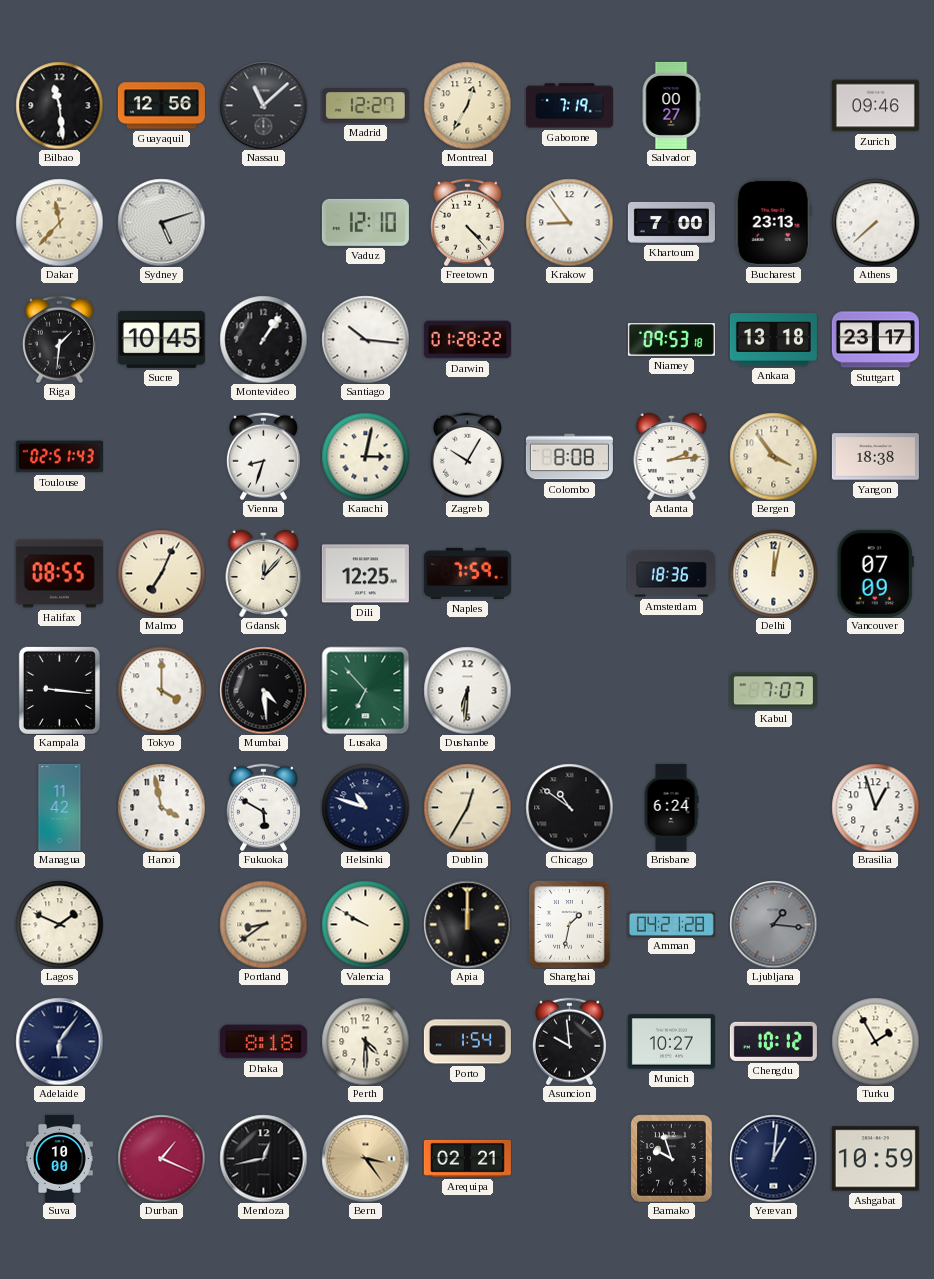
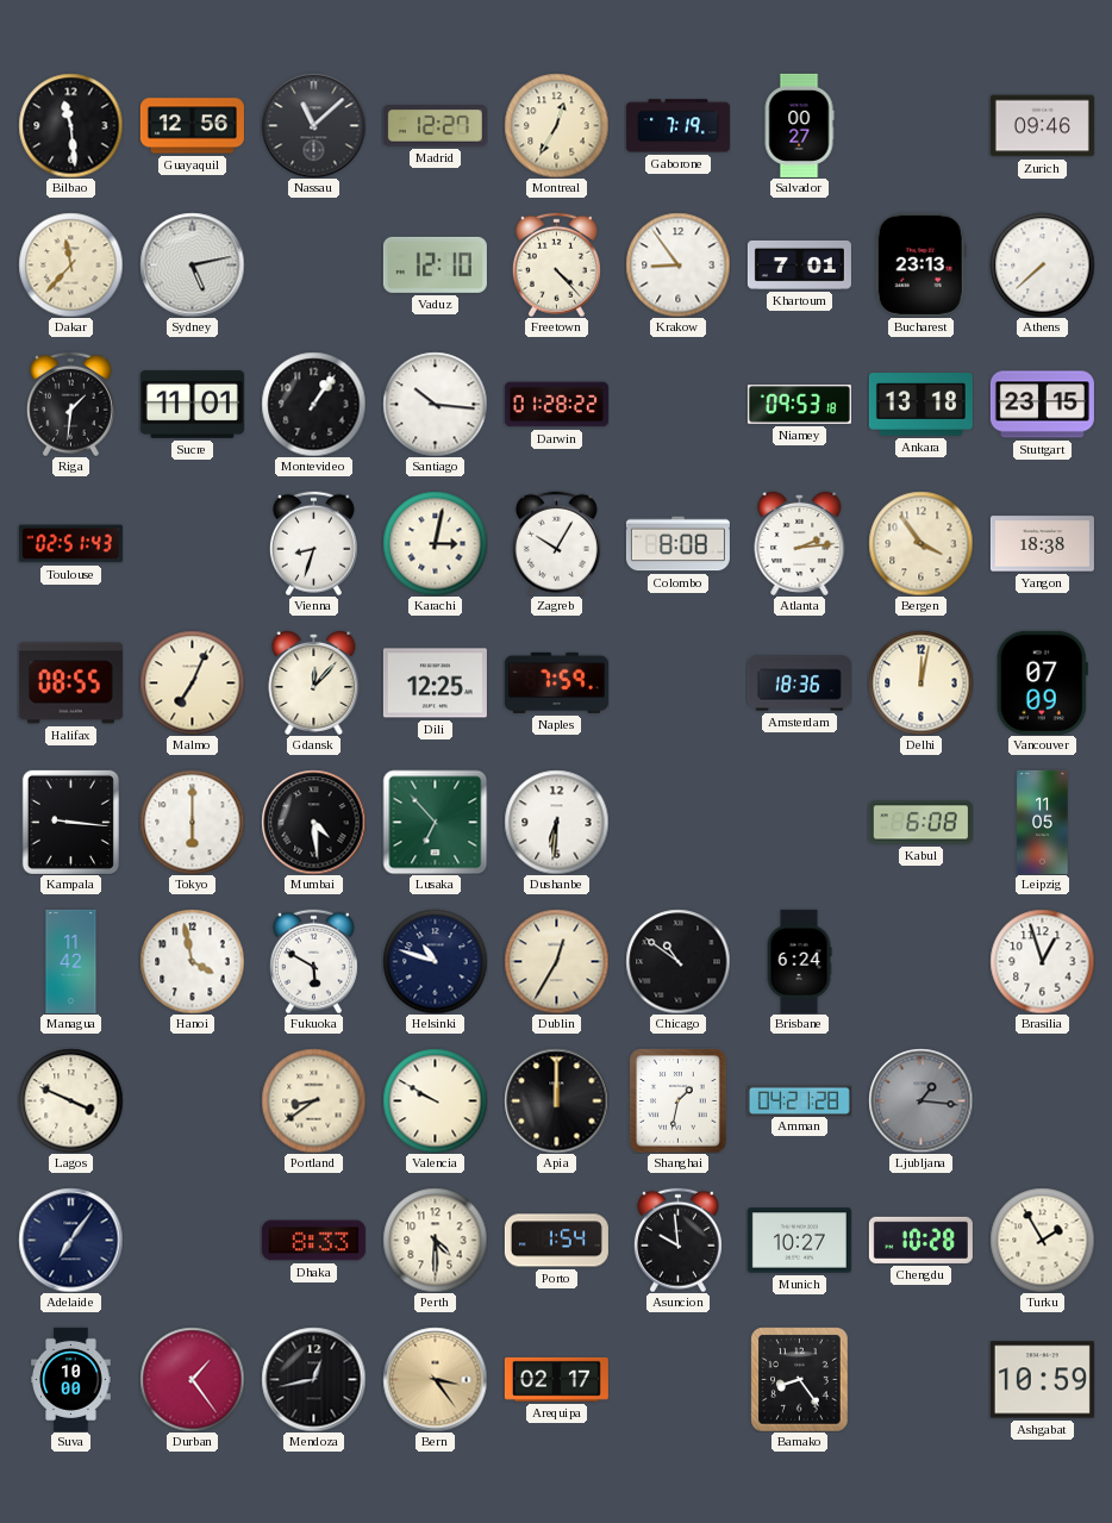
Sydney: 5:12 -> 5:13
Khartoum: 7:00 -> 7:01
Sucre: 10:45 -> 11:01
Stuttgart: 23:17 -> 23:15
Tokyo: 4:00 -> 6:00
Kabul: 7:07 -> 6:08
Leipzig: none -> 11:05
Lagos: 1:49 -> 3:49
Adelaide: 6:06 -> 7:06
Dhaka: 8:18 -> 8:33
Chengdu: 10:12 -> 10:28
Durban: 1:19 -> 1:24
Arequipa: 02:21 -> 02:17
Bamako: 9:57 -> 8:24
Yerevan: 1:01 -> none
